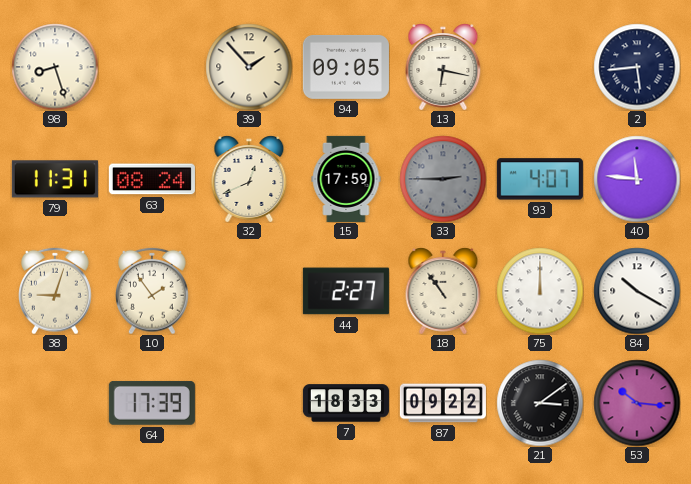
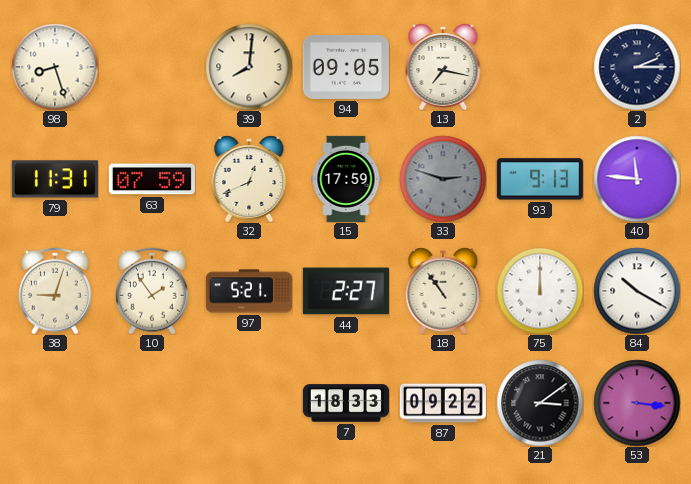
39: 1:53 -> 8:01
13: 6:17 -> 7:17
2: 5:44 -> 2:15
63: 08:24 -> 07:59
33: 2:45 -> 2:48
93: 4:07 -> 9:13
97: none -> 5:21
64: 17:39 -> none
53: 10:16 -> 3:16
